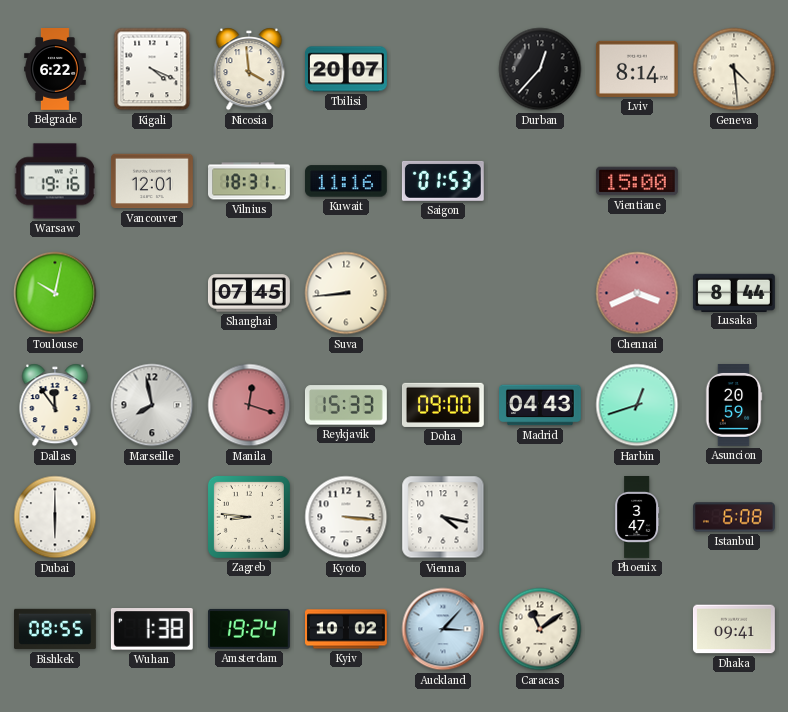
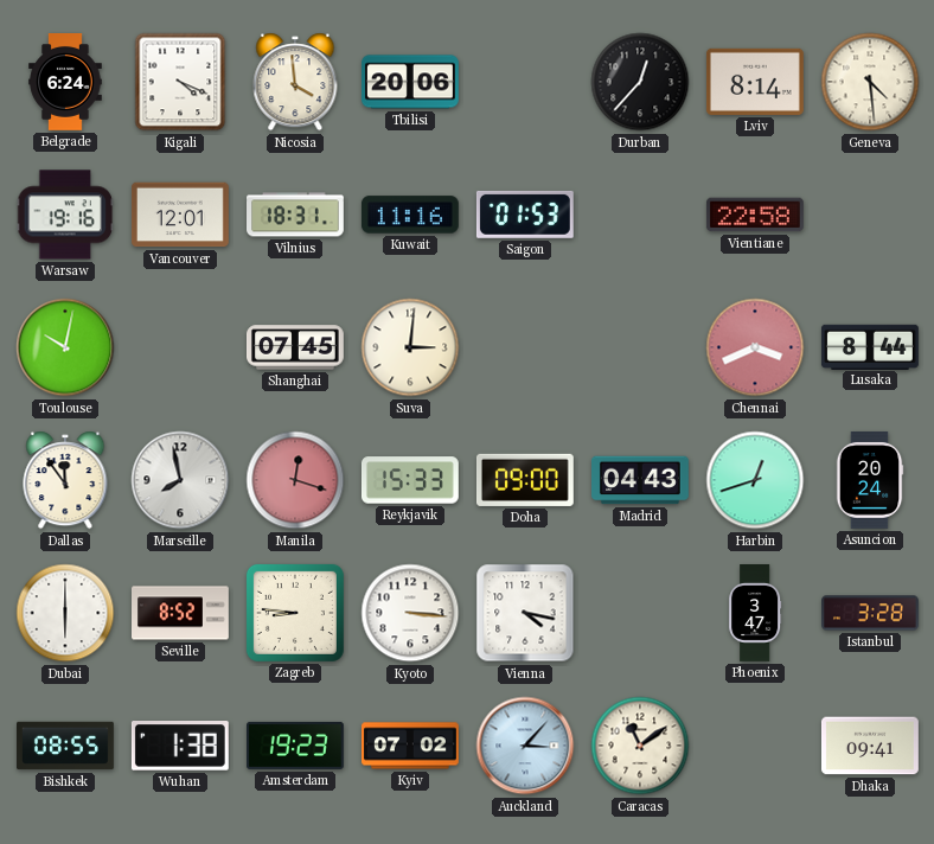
Belgrade: 6:22 -> 6:24
Tbilisi: 20:07 -> 20:06
Vientiane: 15:00 -> 22:58
Suva: 8:44 -> 3:01
Asuncion: 20:59 -> 20:24
Seville: none -> 8:52
Istanbul: 6:08 -> 3:28
Amsterdam: 19:24 -> 19:23
Kyiv: 10:02 -> 07:02
